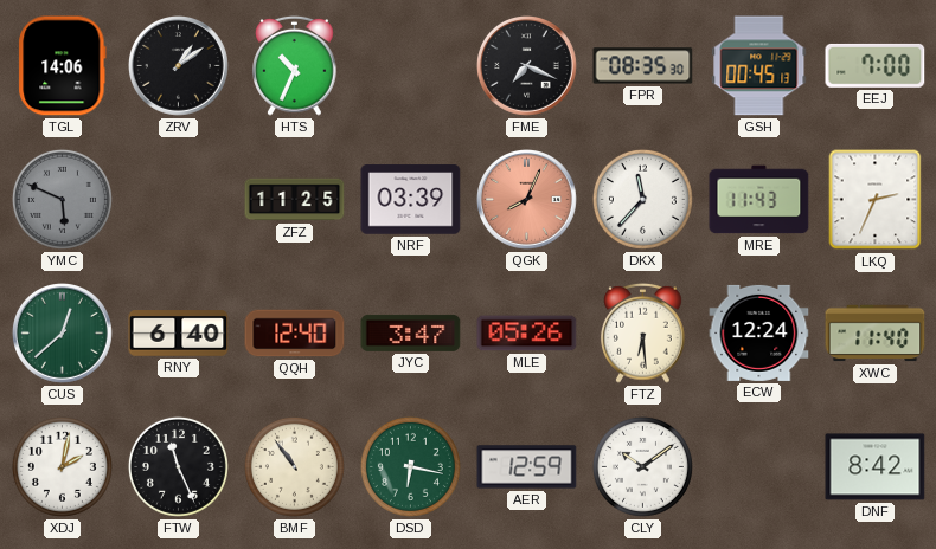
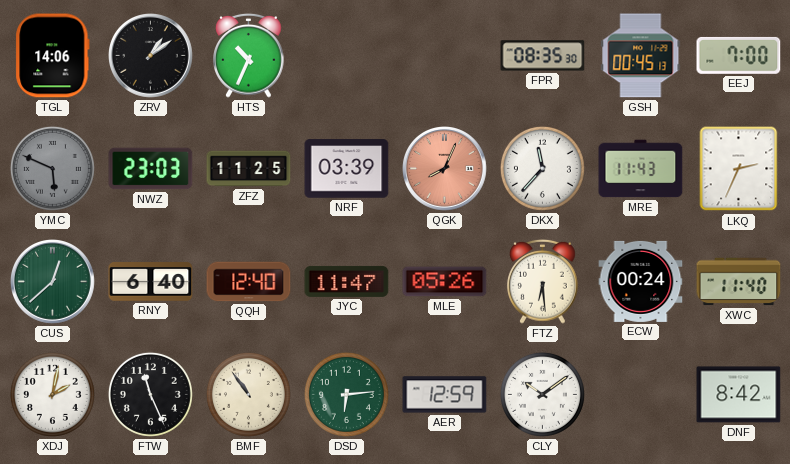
FME: 7:19 -> none
NWZ: none -> 23:03
JYC: 3:47 -> 11:47
ECW: 12:24 -> 00:24
DSD: 6:17 -> 6:14
